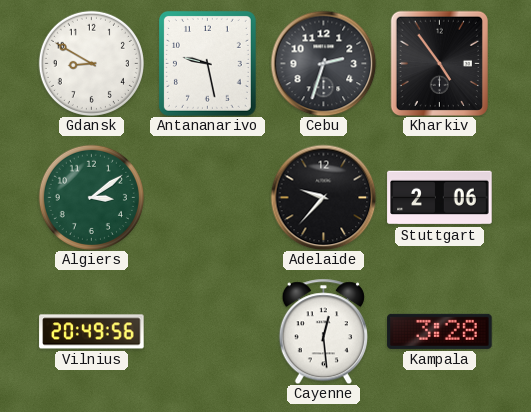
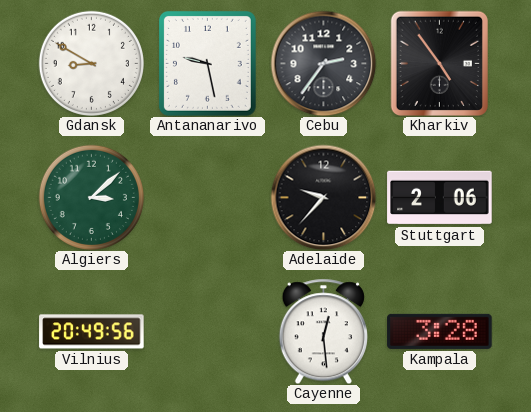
Cebu: 2:33 -> 2:36
Algiers: 3:09 -> 3:08
